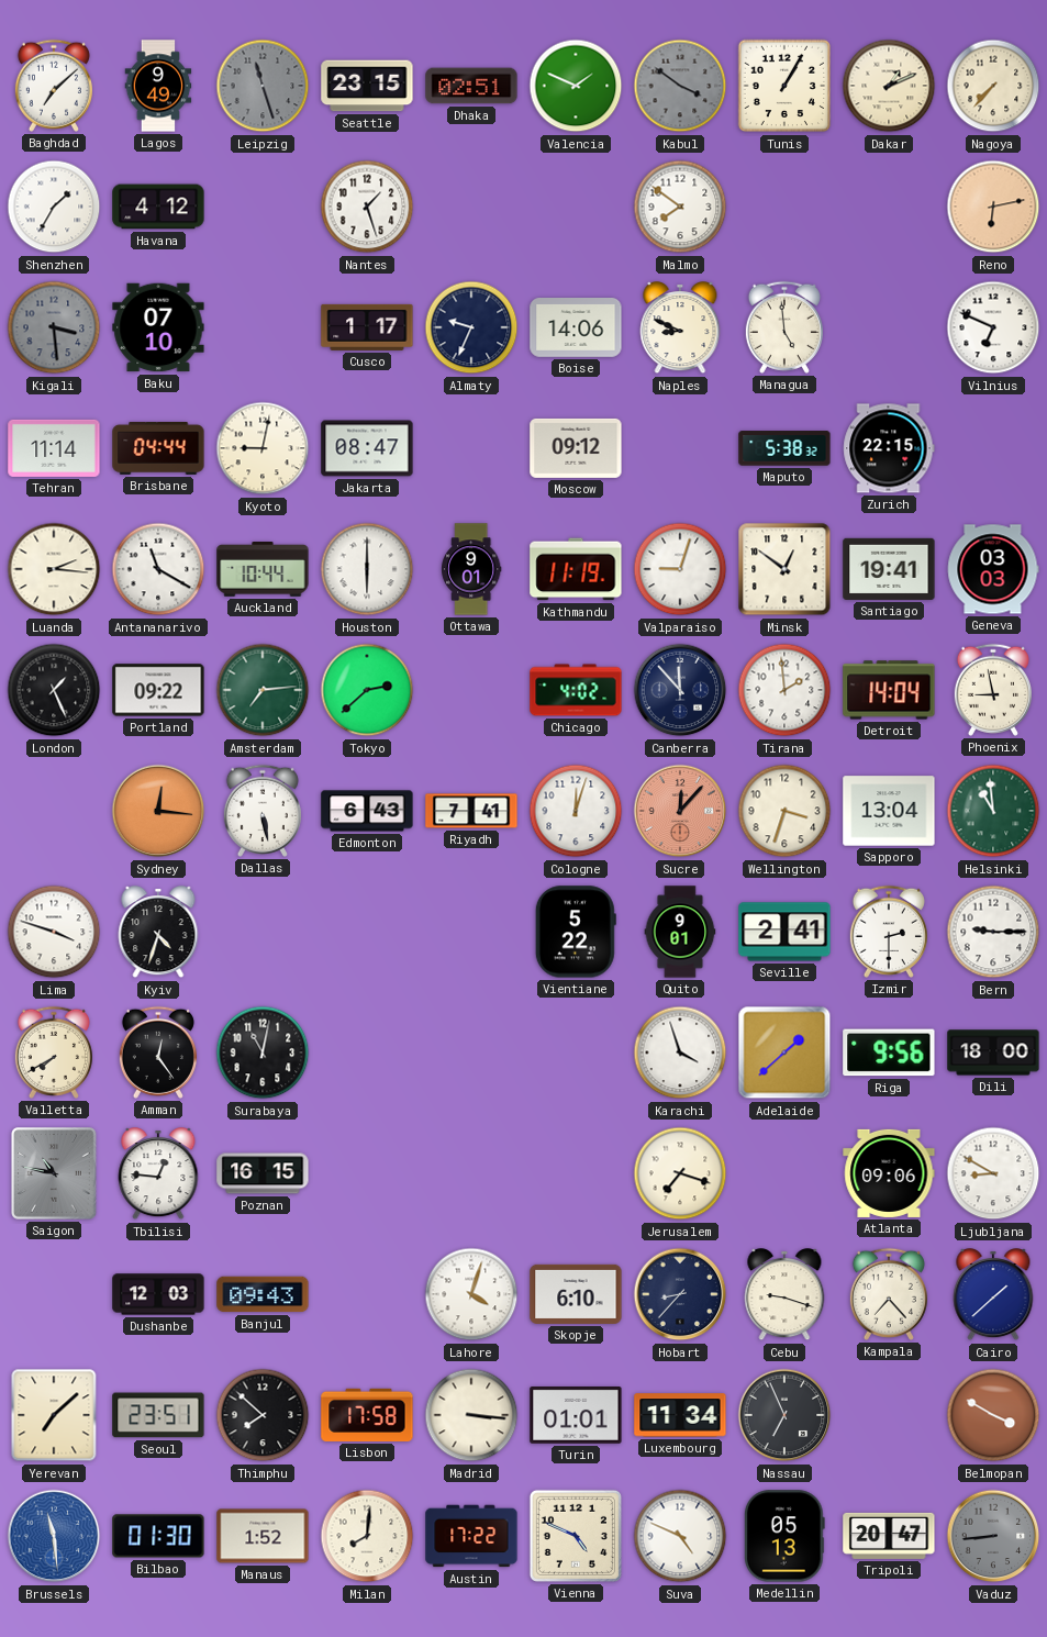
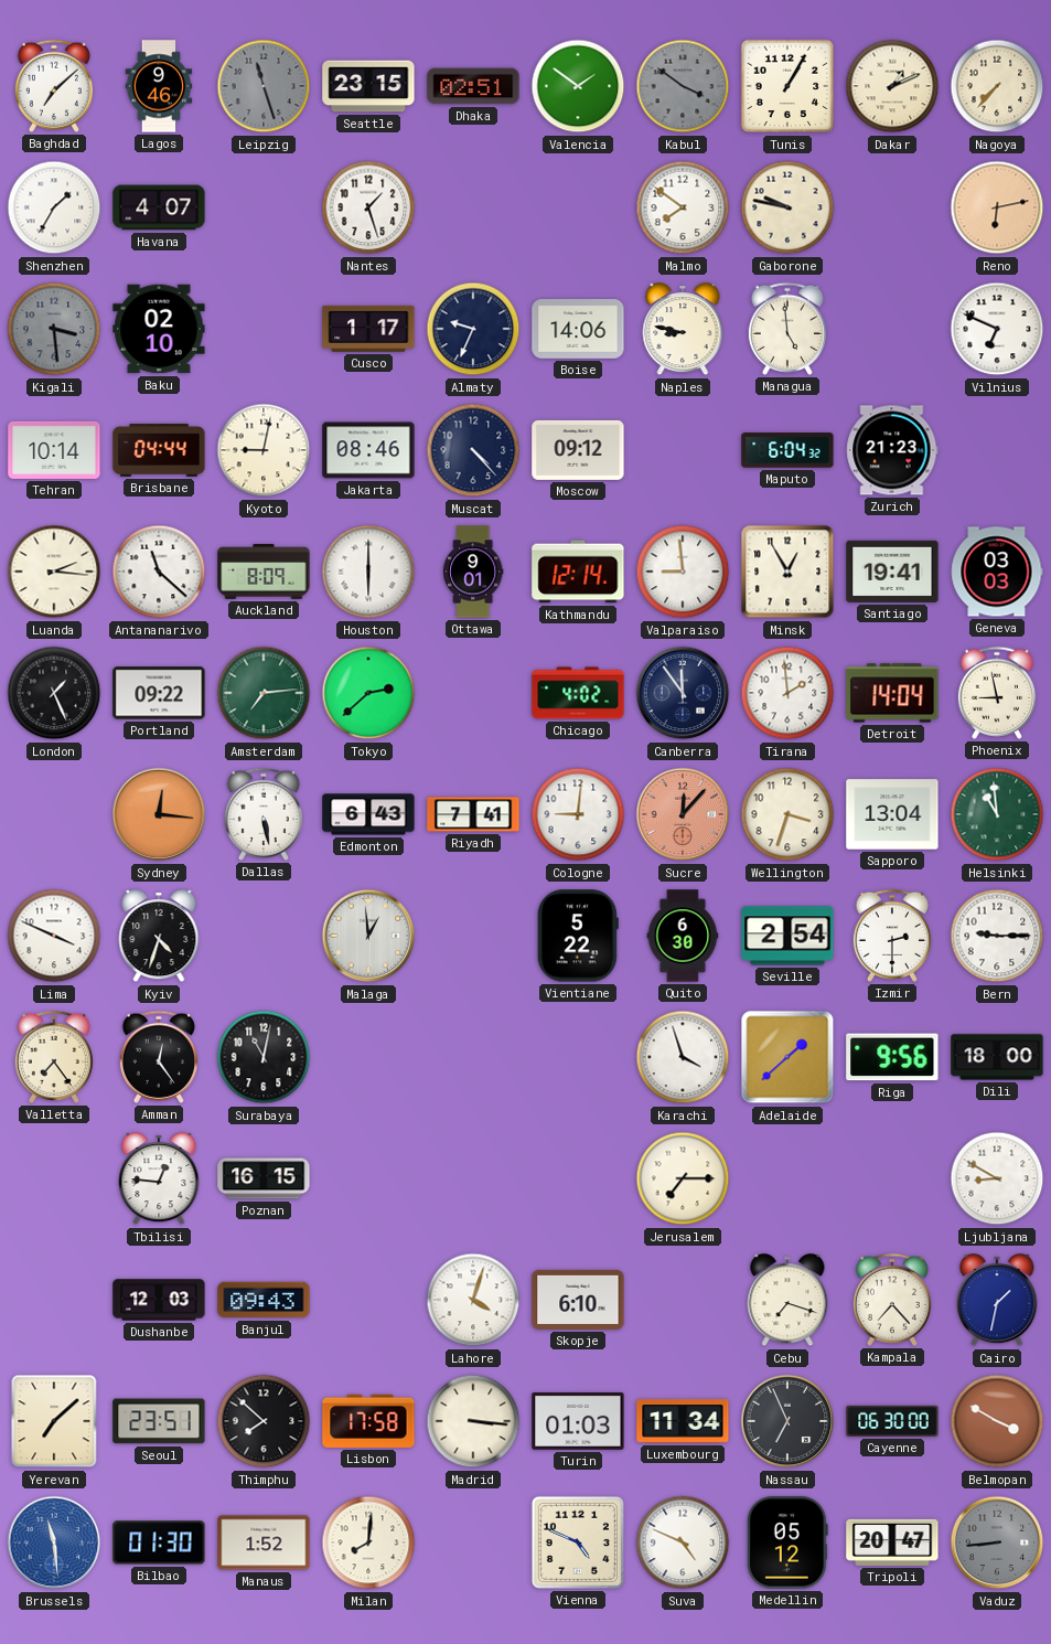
Lagos: 9:49 -> 9:46
Valencia: 1:49 -> 1:51
Havana: 4:12 -> 4:07
Gaborone: none -> 9:47
Baku: 07:10 -> 02:10
Naples: 8:49 -> 8:47
Tehran: 11:14 -> 10:14
Jakarta: 08:47 -> 08:46
Muscat: none -> 4:23
Maputo: 5:38 -> 6:04
Zurich: 22:15 -> 21:23
Antananarivo: 11:20 -> 11:22
Auckland: 10:44 -> 8:09
Kathmandu: 11:19 -> 12:14
Valparaiso: 9:03 -> 8:59
Minsk: 12:51 -> 12:55
Canberra: 11:53 -> 11:54
Cologne: 12:03 -> 9:01
Lima: 3:48 -> 3:49
Malaga: none -> 12:59
Quito: 9:01 -> 6:30
Seville: 2:41 -> 2:54
Valletta: 7:40 -> 7:24
Saigon: 10:47 -> none
Jerusalem: 7:18 -> 7:15
Atlanta: 09:06 -> none
Hobart: 8:37 -> none
Cebu: 9:18 -> 7:18
Cairo: 1:38 -> 1:32
Turin: 01:01 -> 01:03
Cayenne: none -> 06:30
Austin: 17:22 -> none
Medellin: 05:13 -> 05:12
